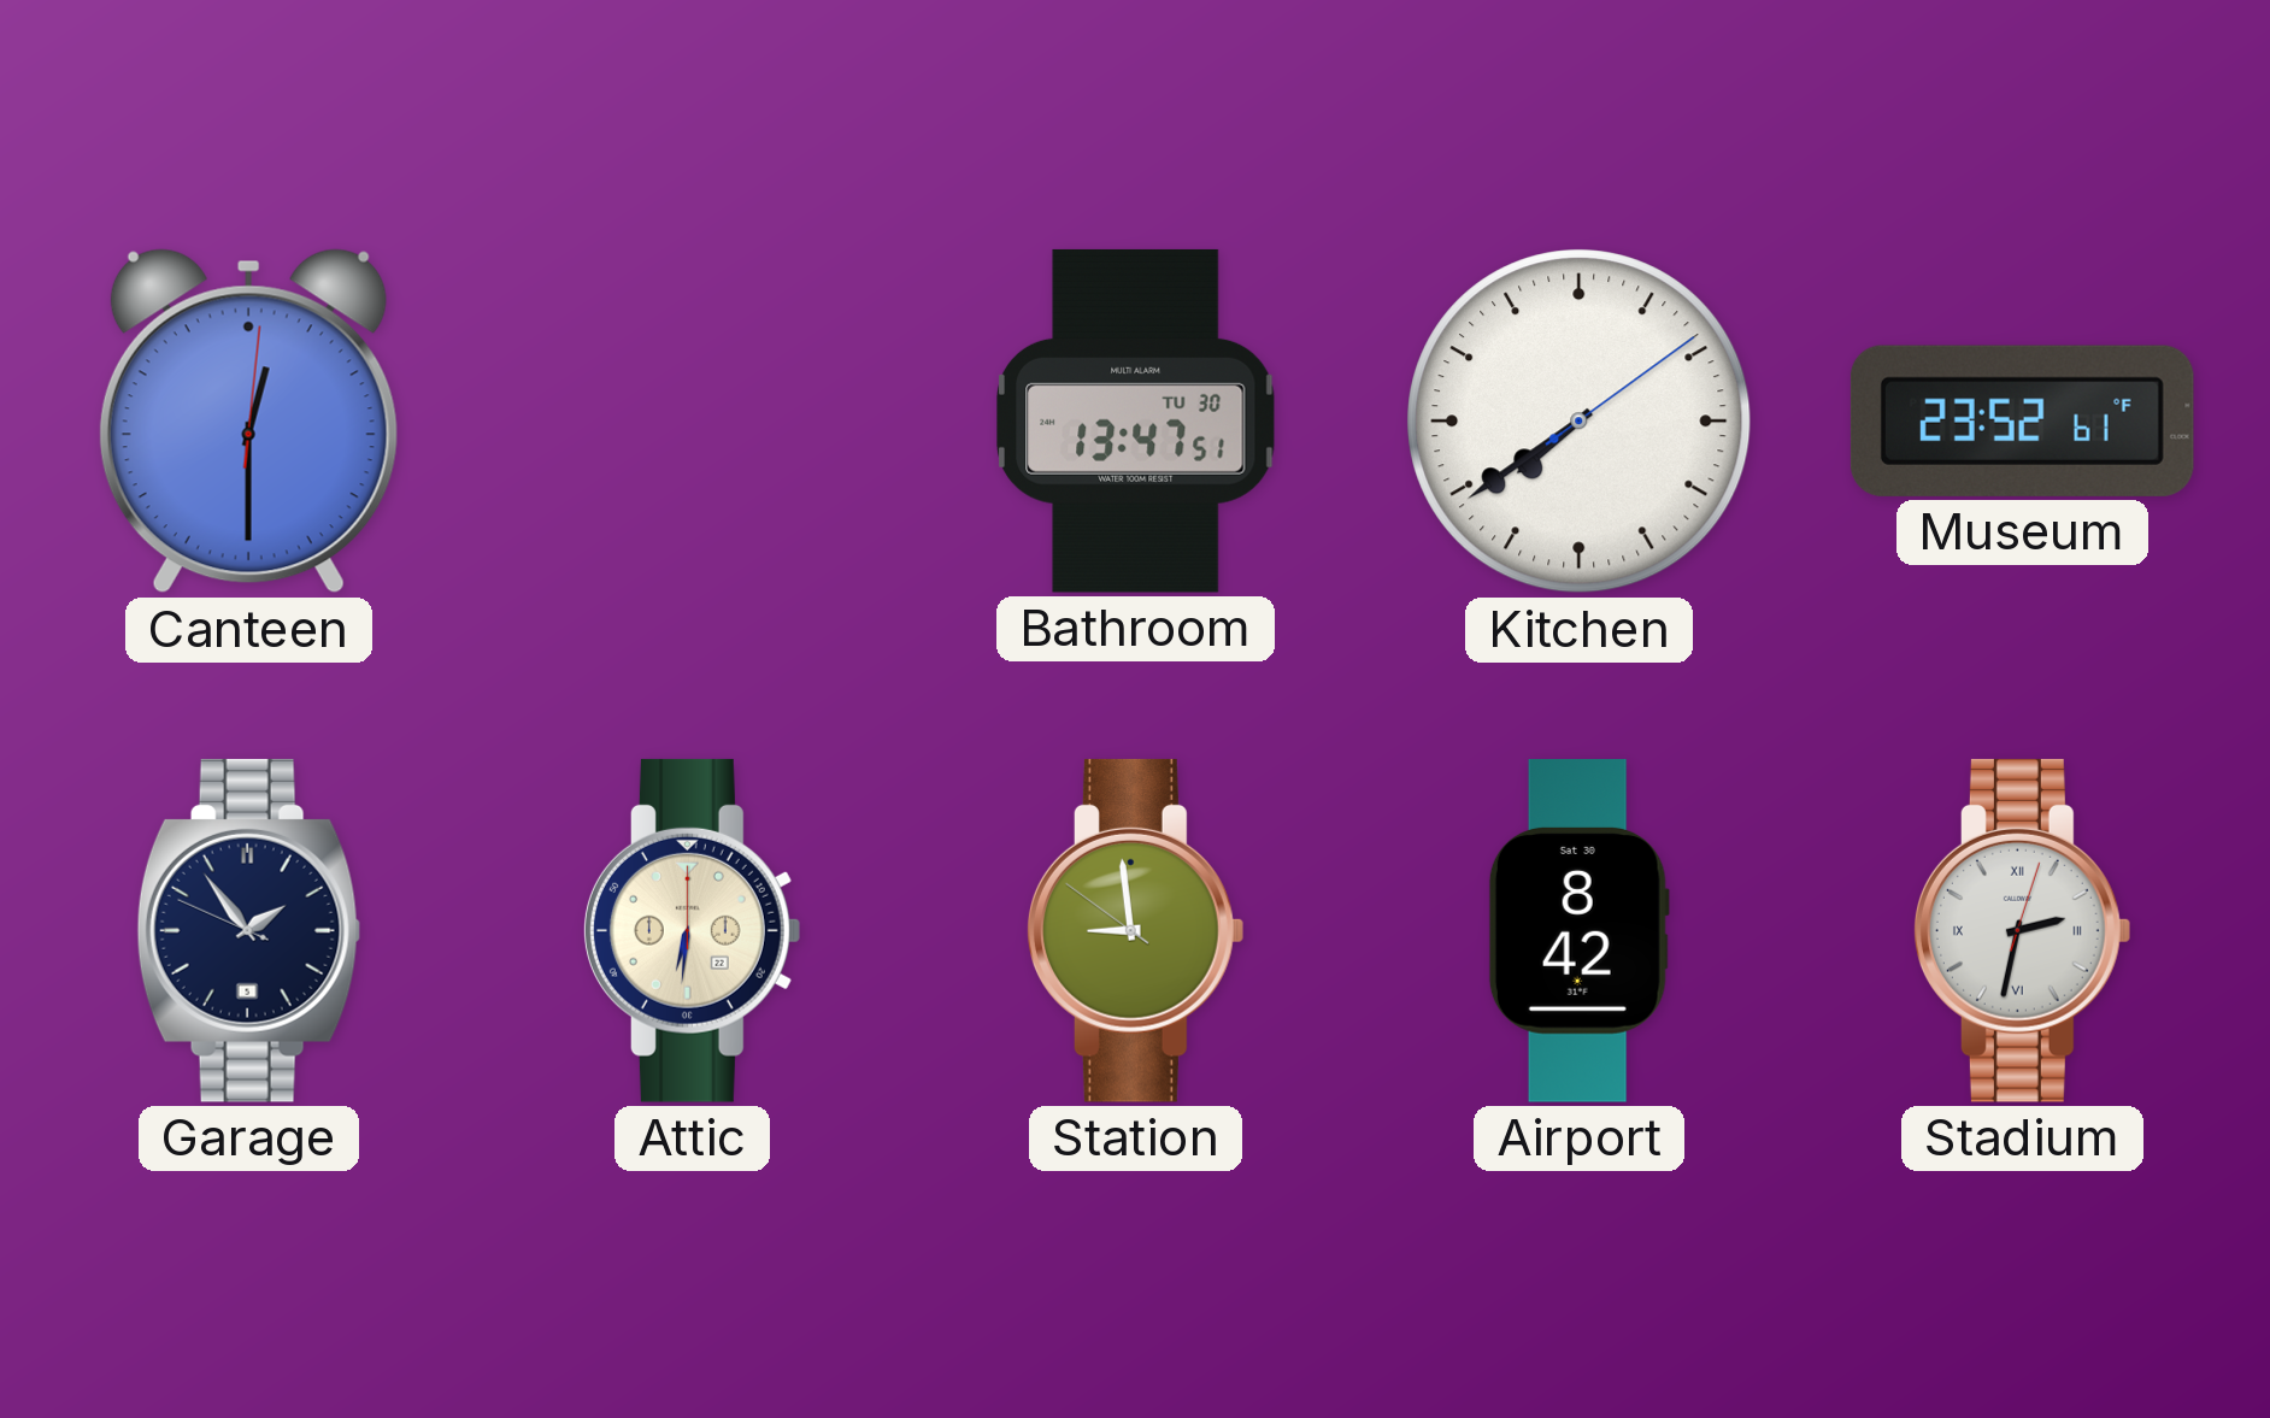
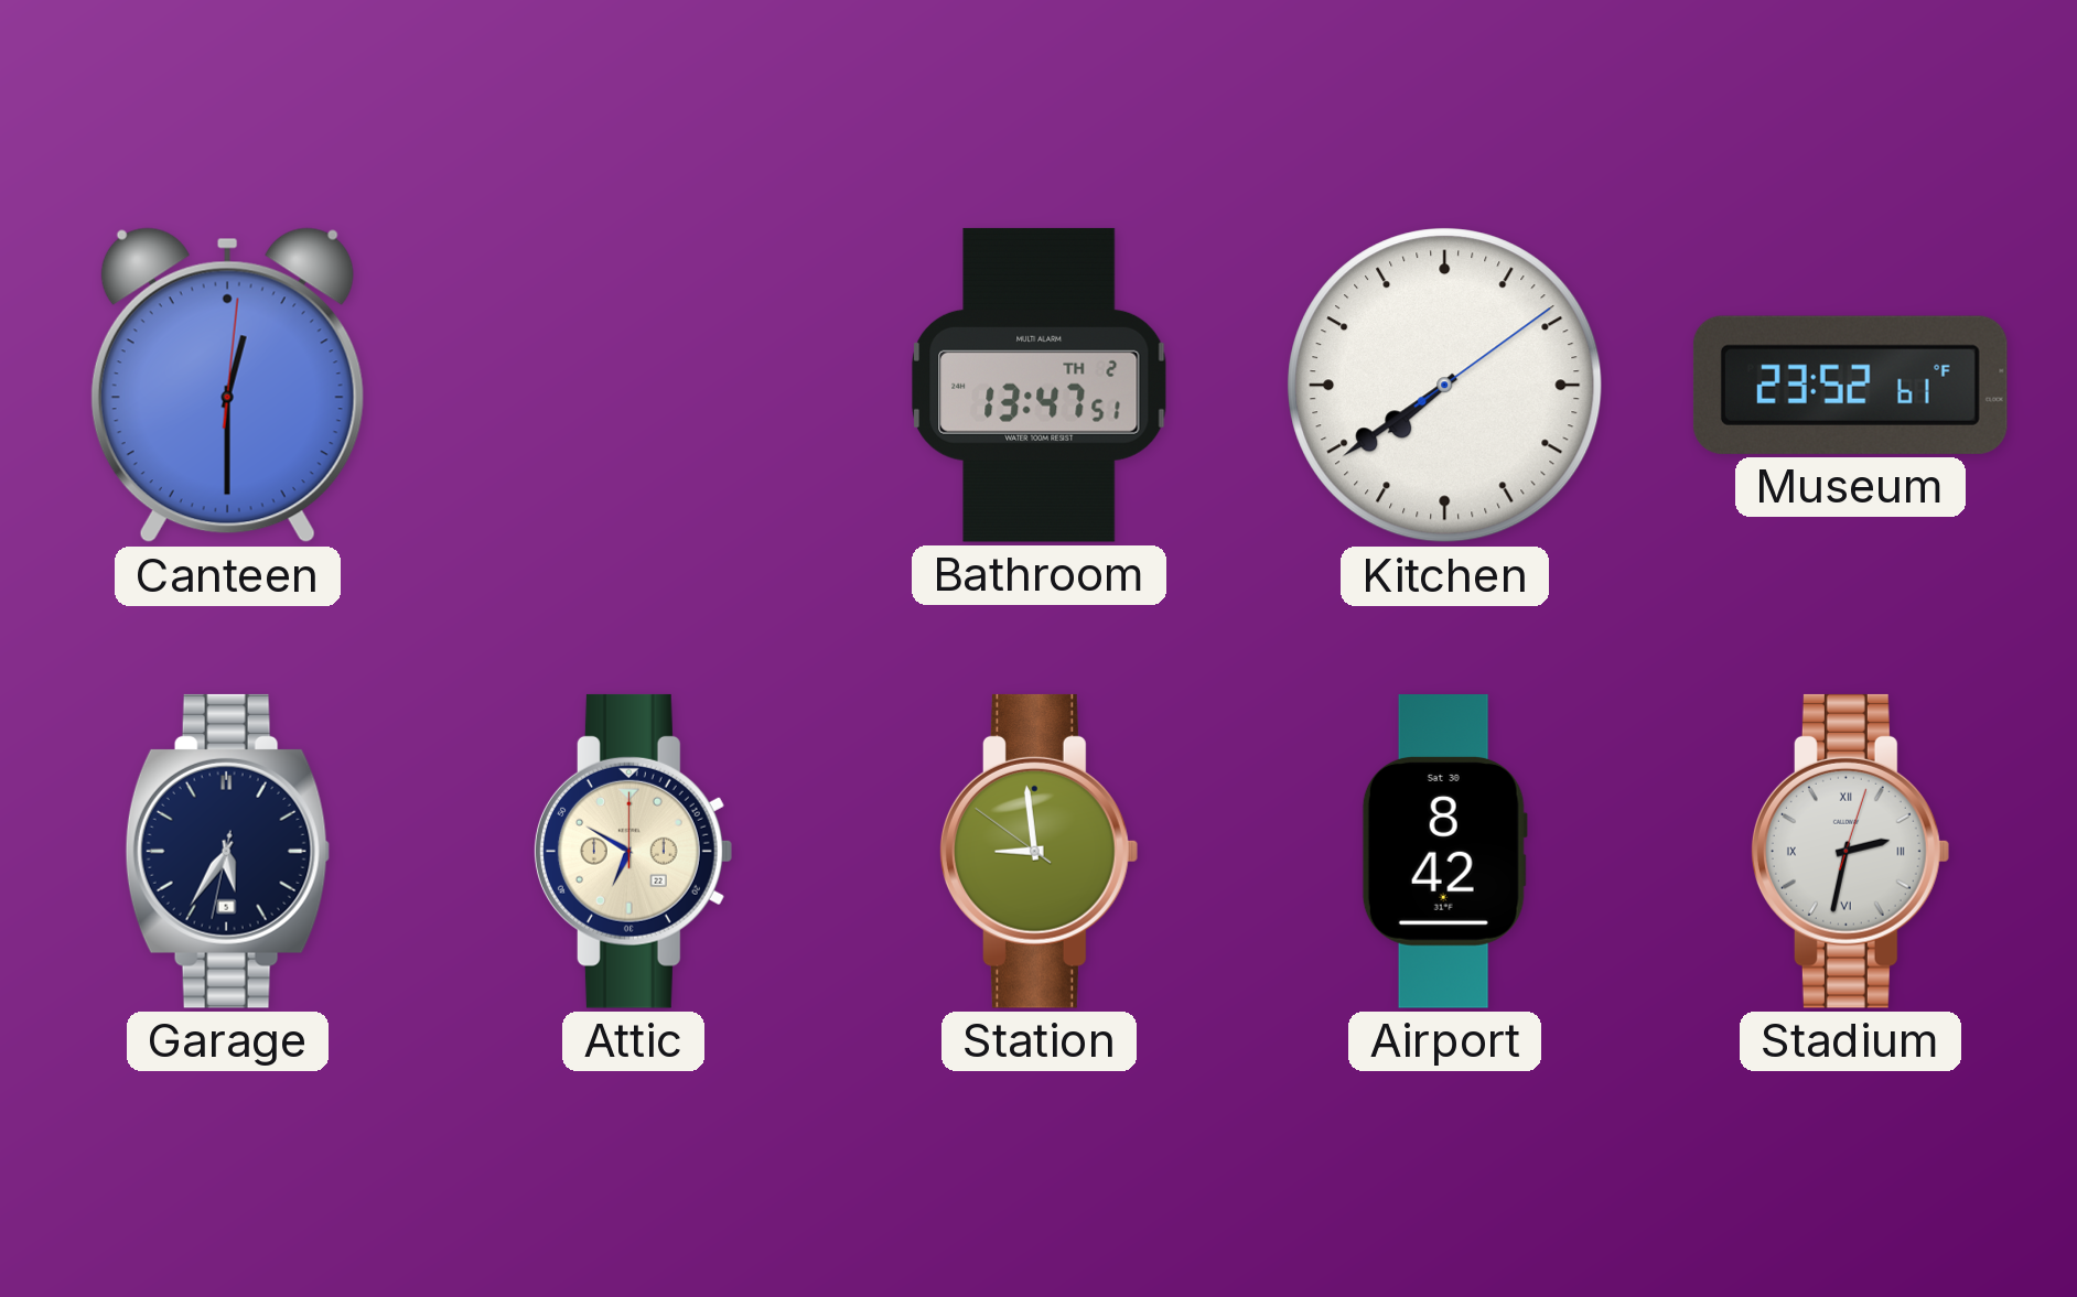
Bathroom date: TU 30 -> TH 2
Garage: 1:53 -> 5:35
Attic: 6:31 -> 6:50
